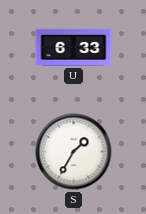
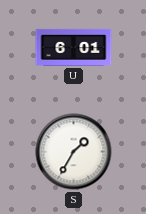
U: 6:33 -> 6:01
